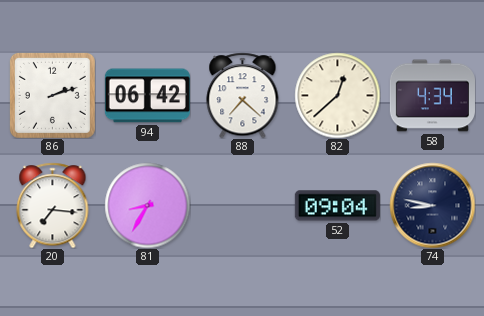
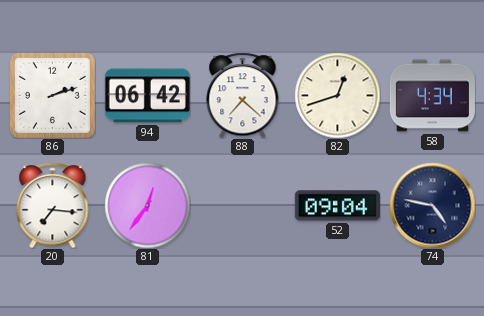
82: 12:38 -> 12:42
81: 8:35 -> 12:36
74: 8:47 -> 4:47
